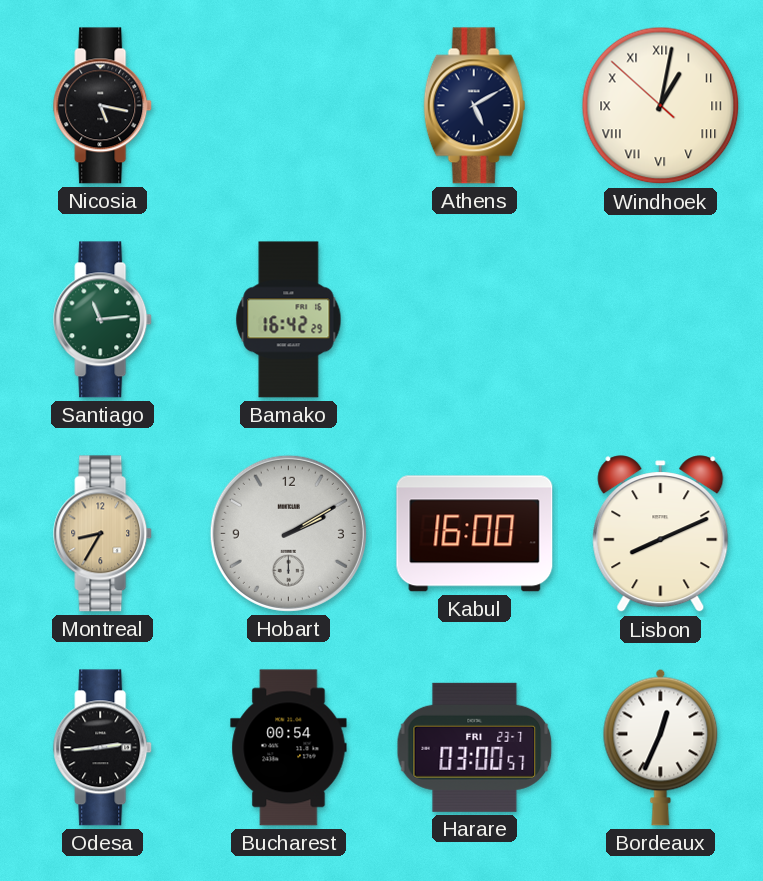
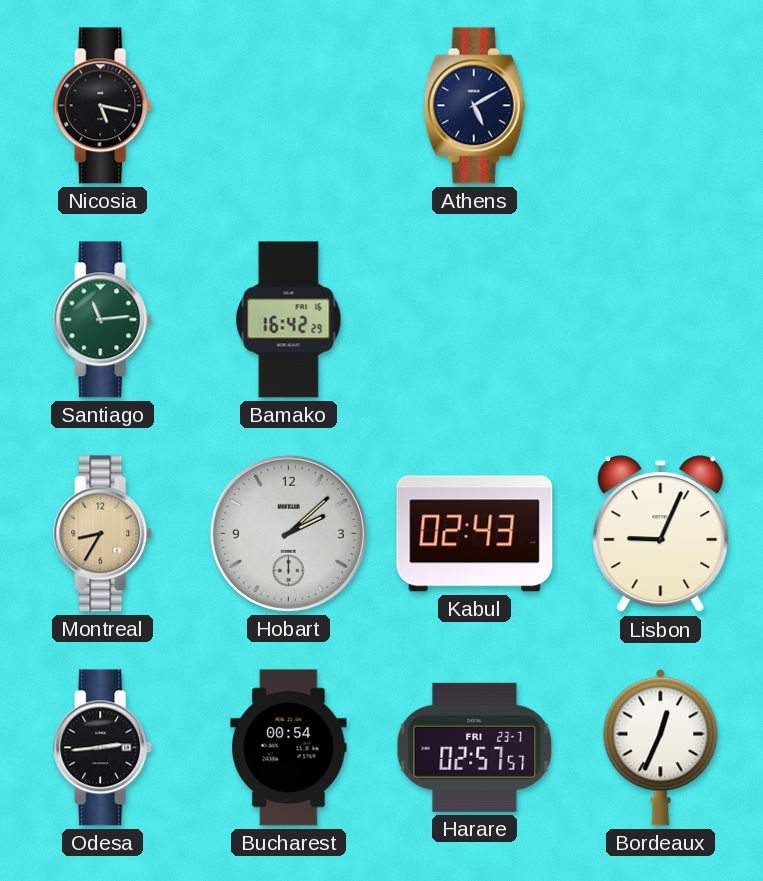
Windhoek: 1:01 -> none
Hobart: 2:10 -> 2:08
Kabul: 16:00 -> 02:43
Lisbon: 8:11 -> 9:04
Harare: 03:00 -> 02:57
